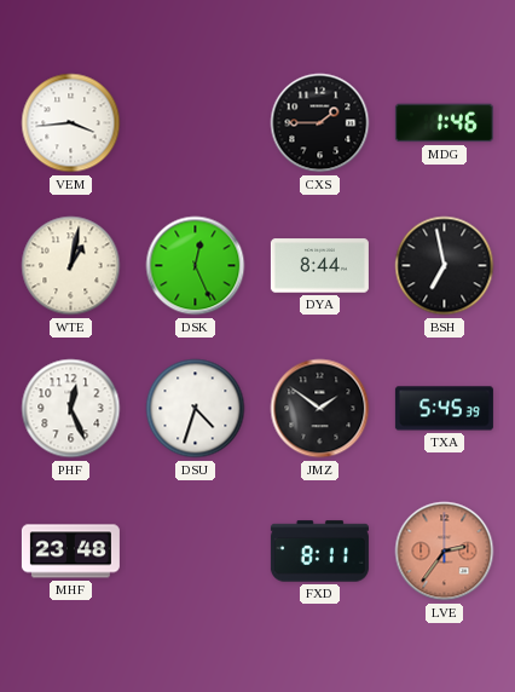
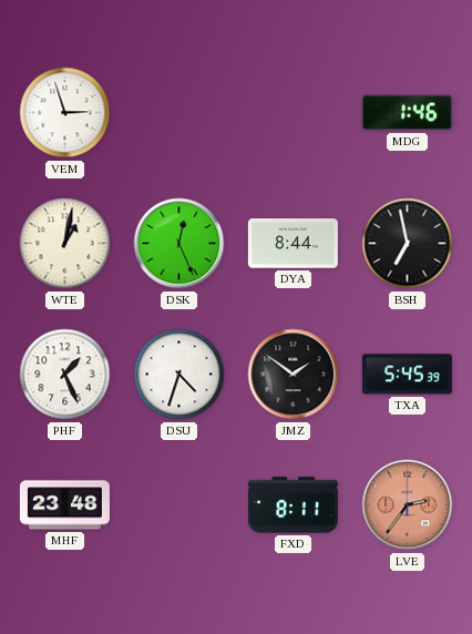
VEM: 3:44 -> 2:57
CXS: 1:45 -> none
PHF: 12:26 -> 1:26
